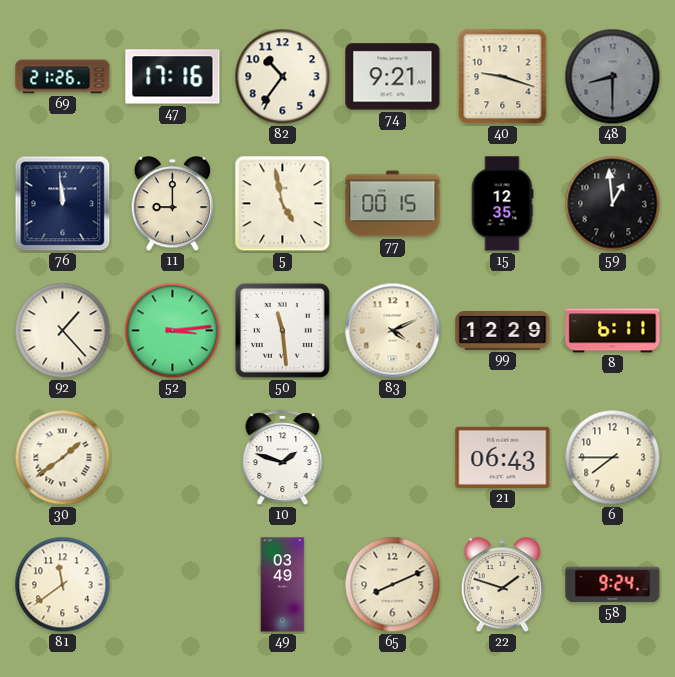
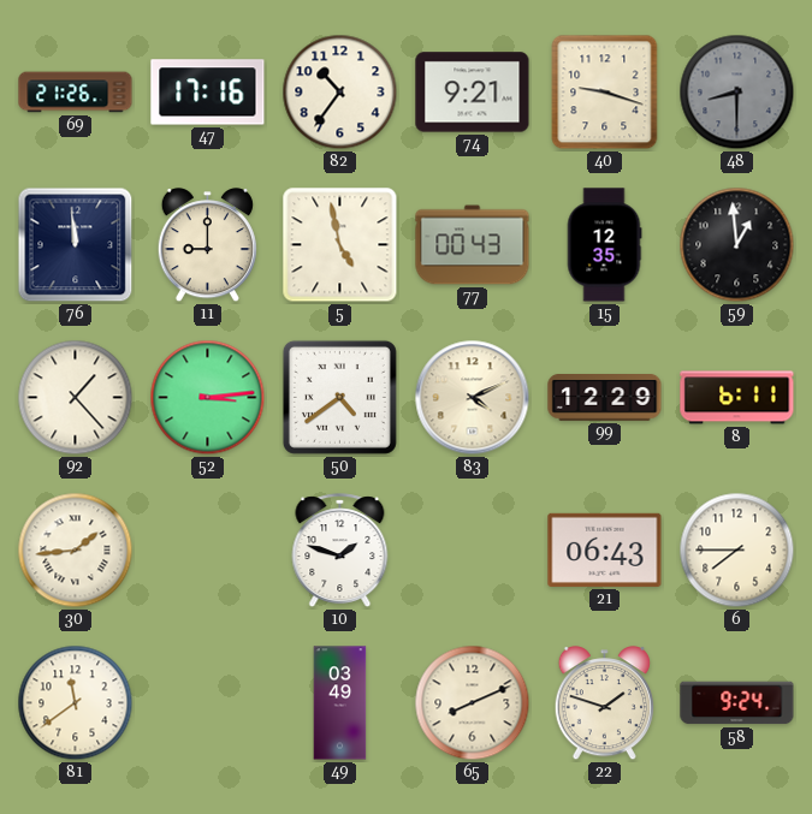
77: 00:15 -> 00:43
50: 11:29 -> 4:39
30: 1:39 -> 1:44
